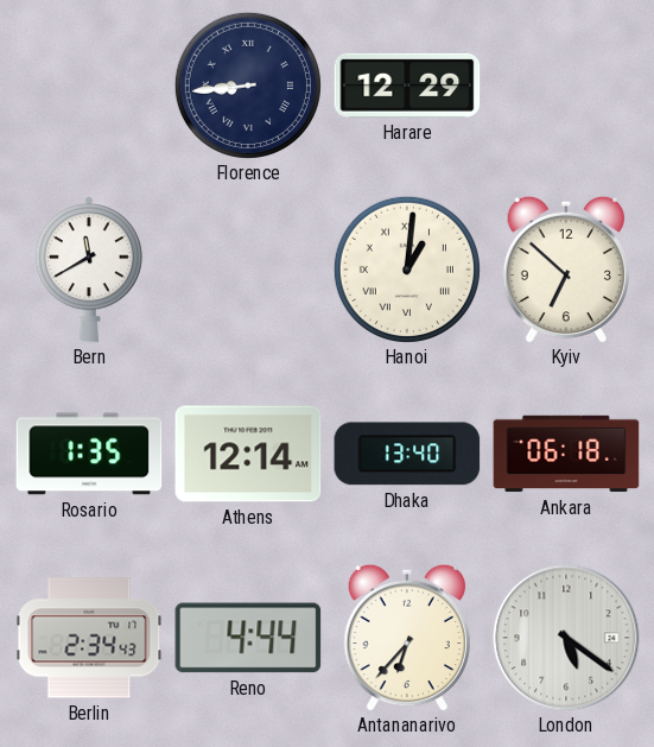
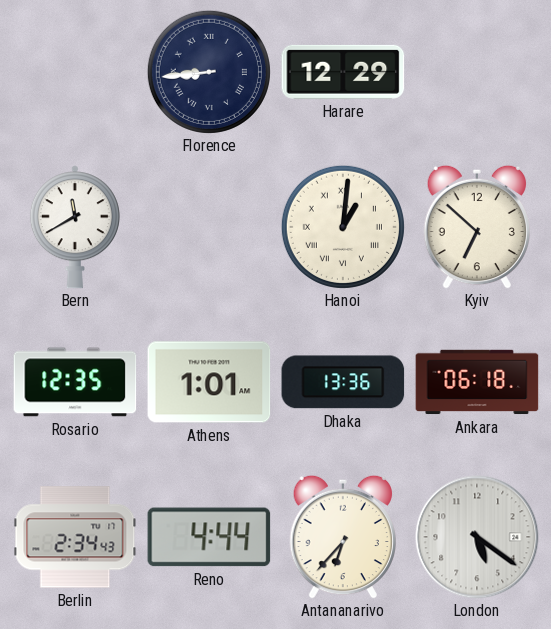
Rosario: 1:35 -> 12:35
Athens: 12:14 -> 1:01
Dhaka: 13:40 -> 13:36
